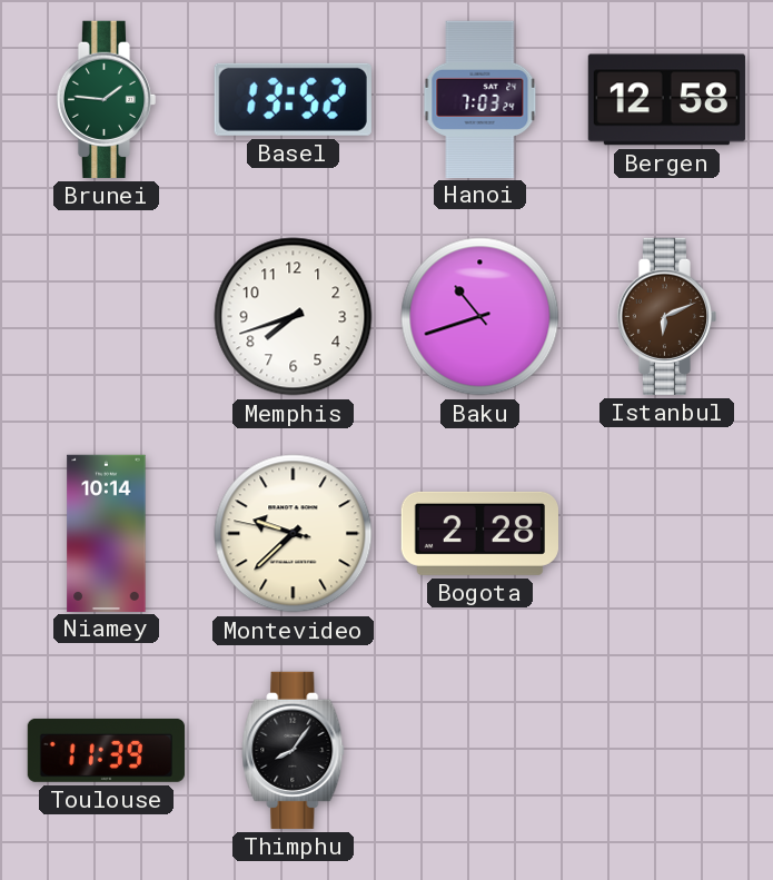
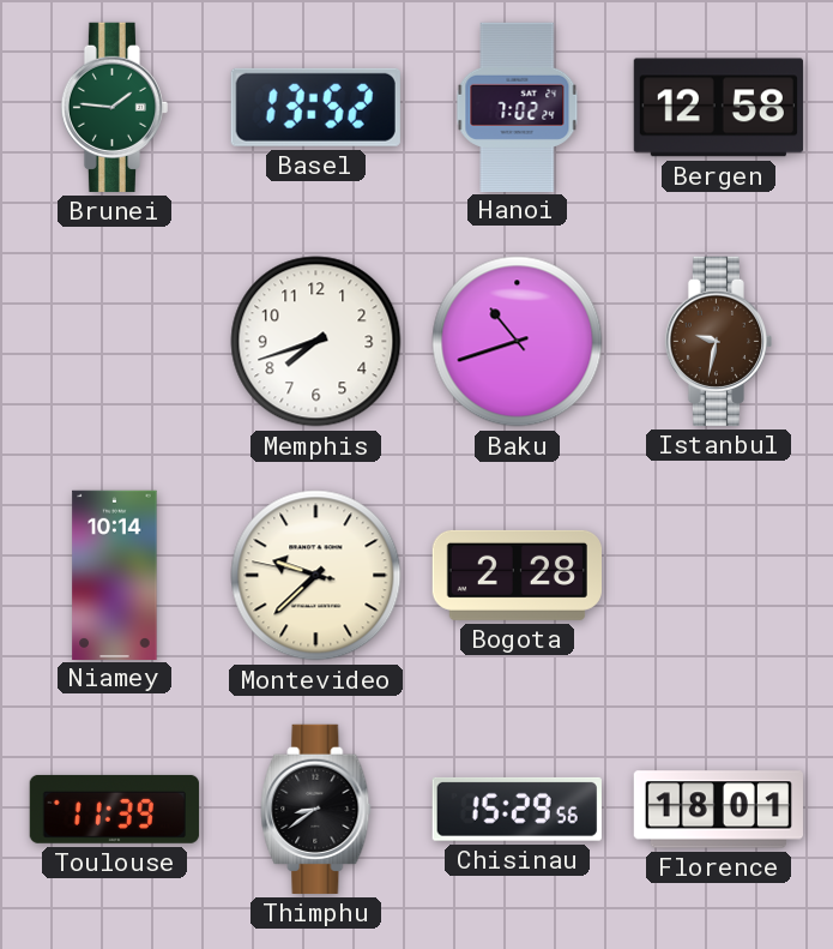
Hanoi: 7:03 -> 7:02
Istanbul: 6:11 -> 9:32
Thimphu: 8:06 -> 8:39
Chisinau: none -> 15:29
Florence: none -> 18:01
